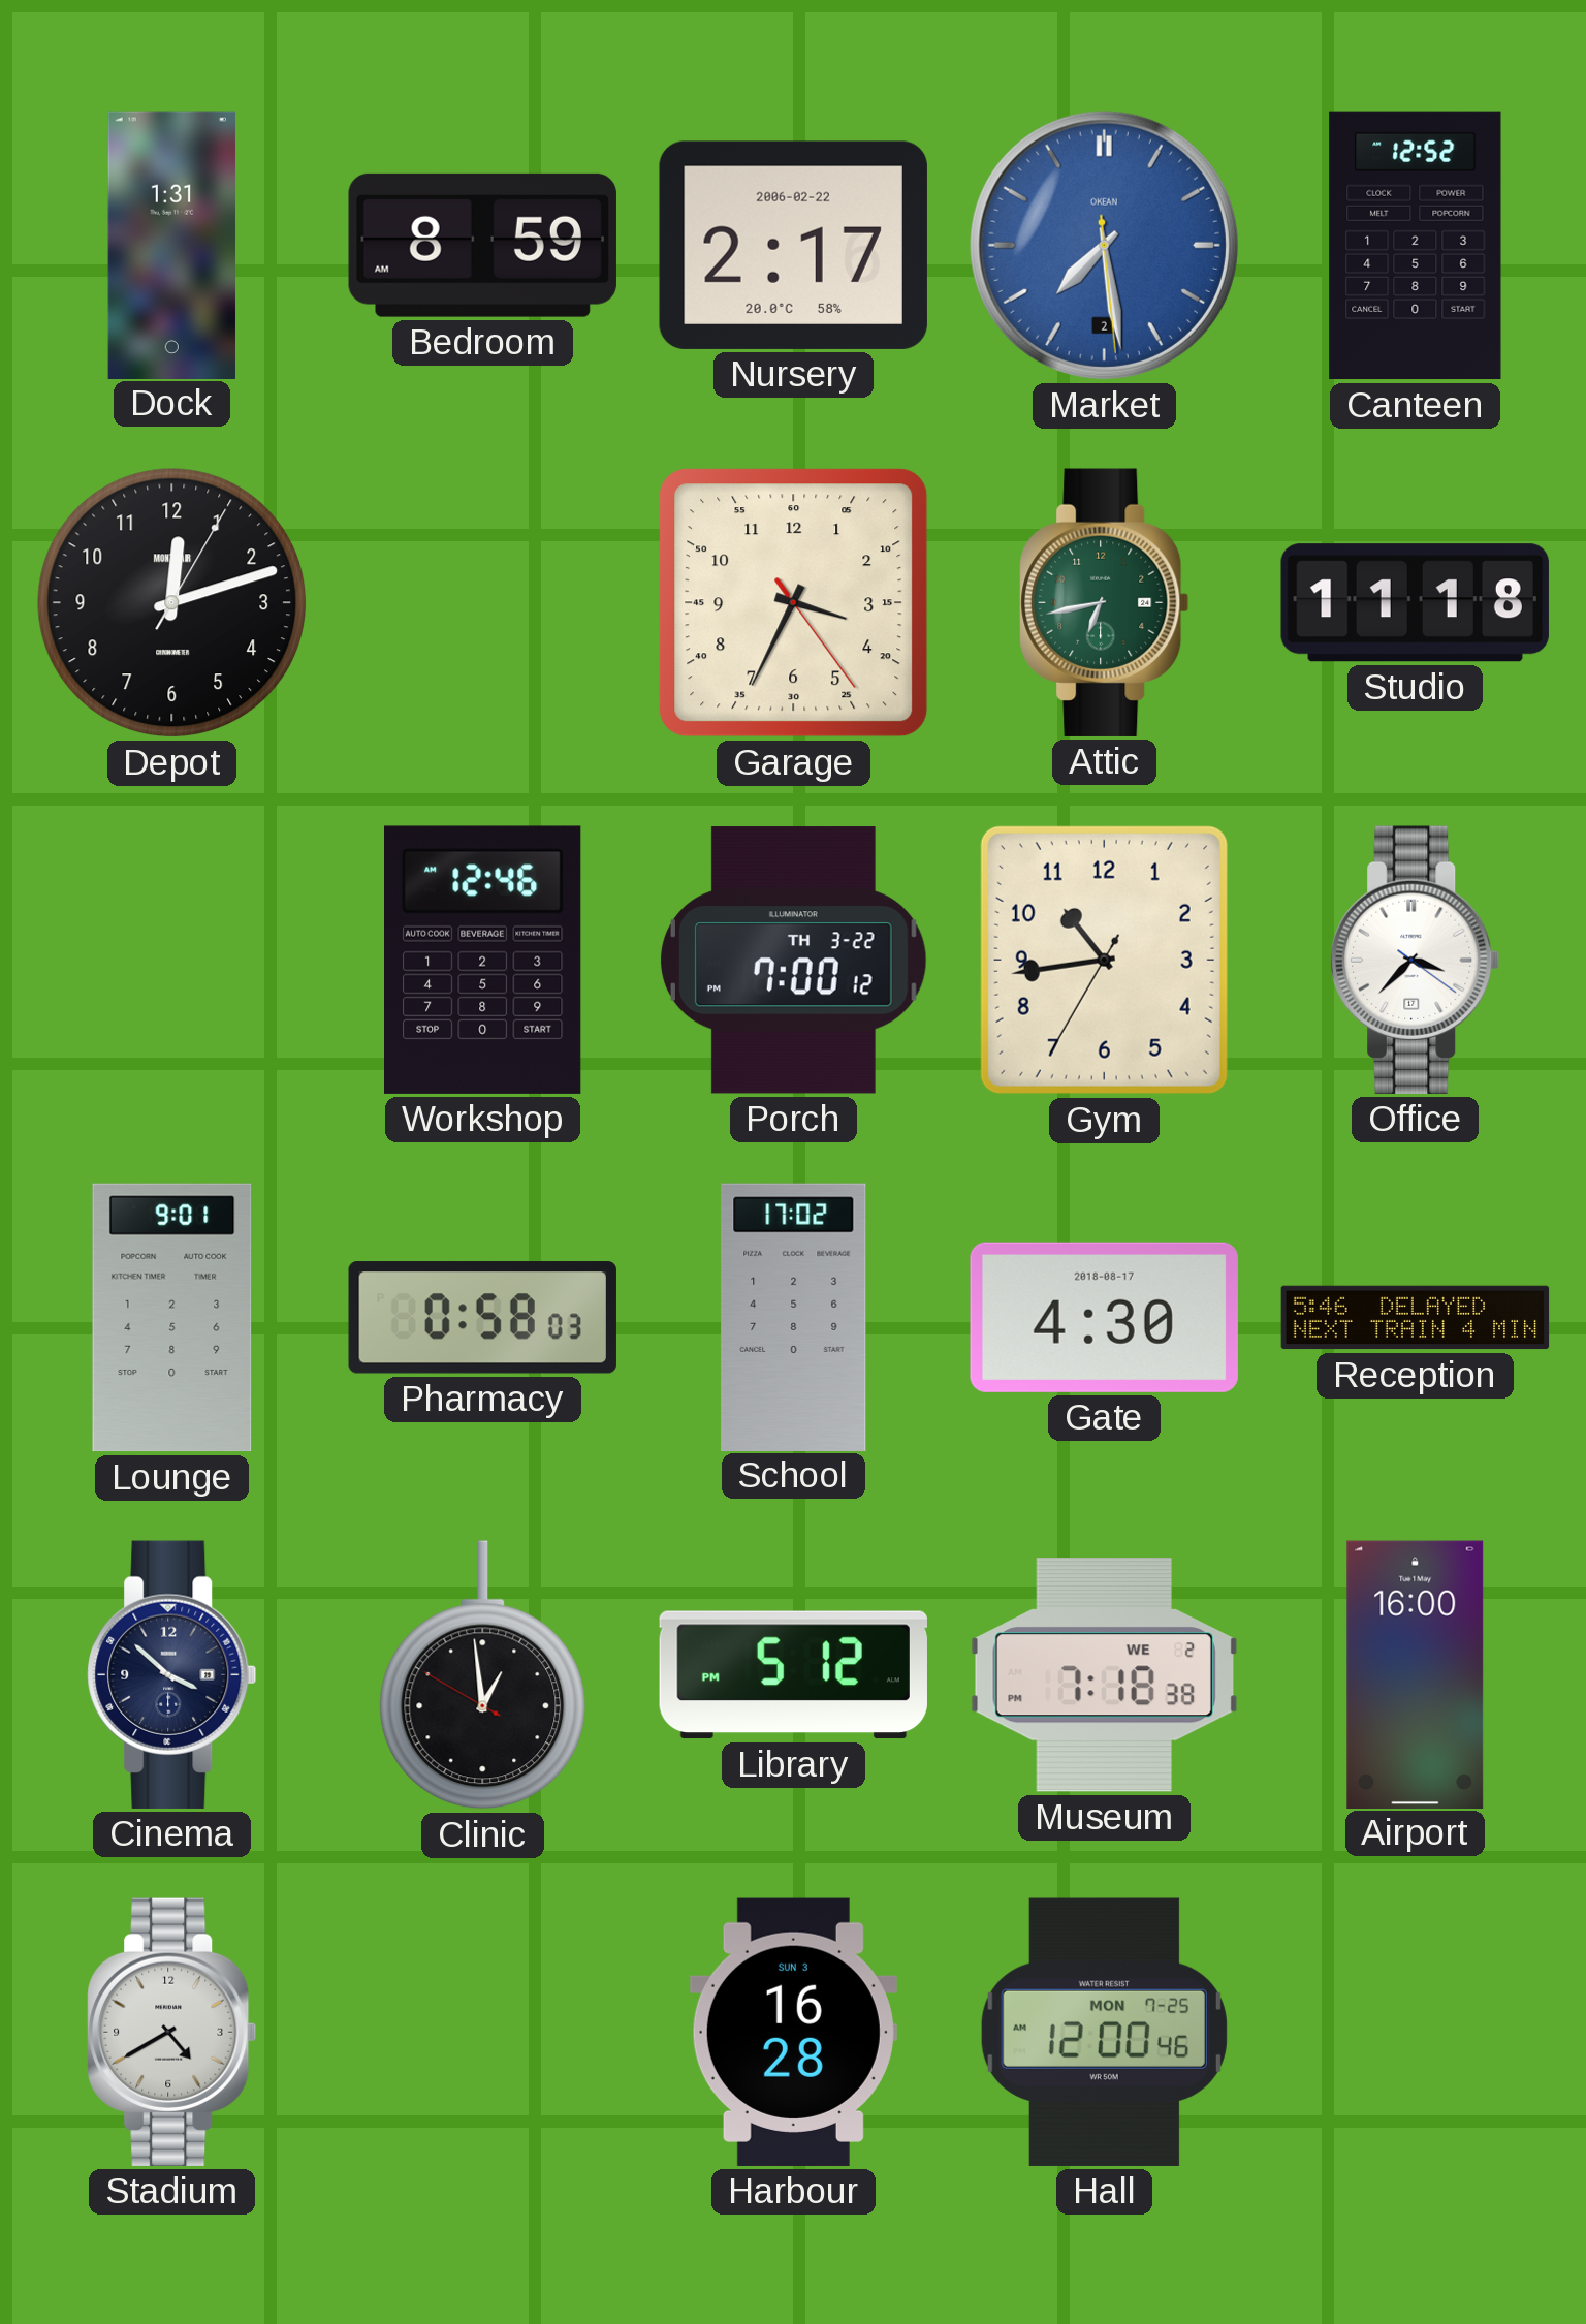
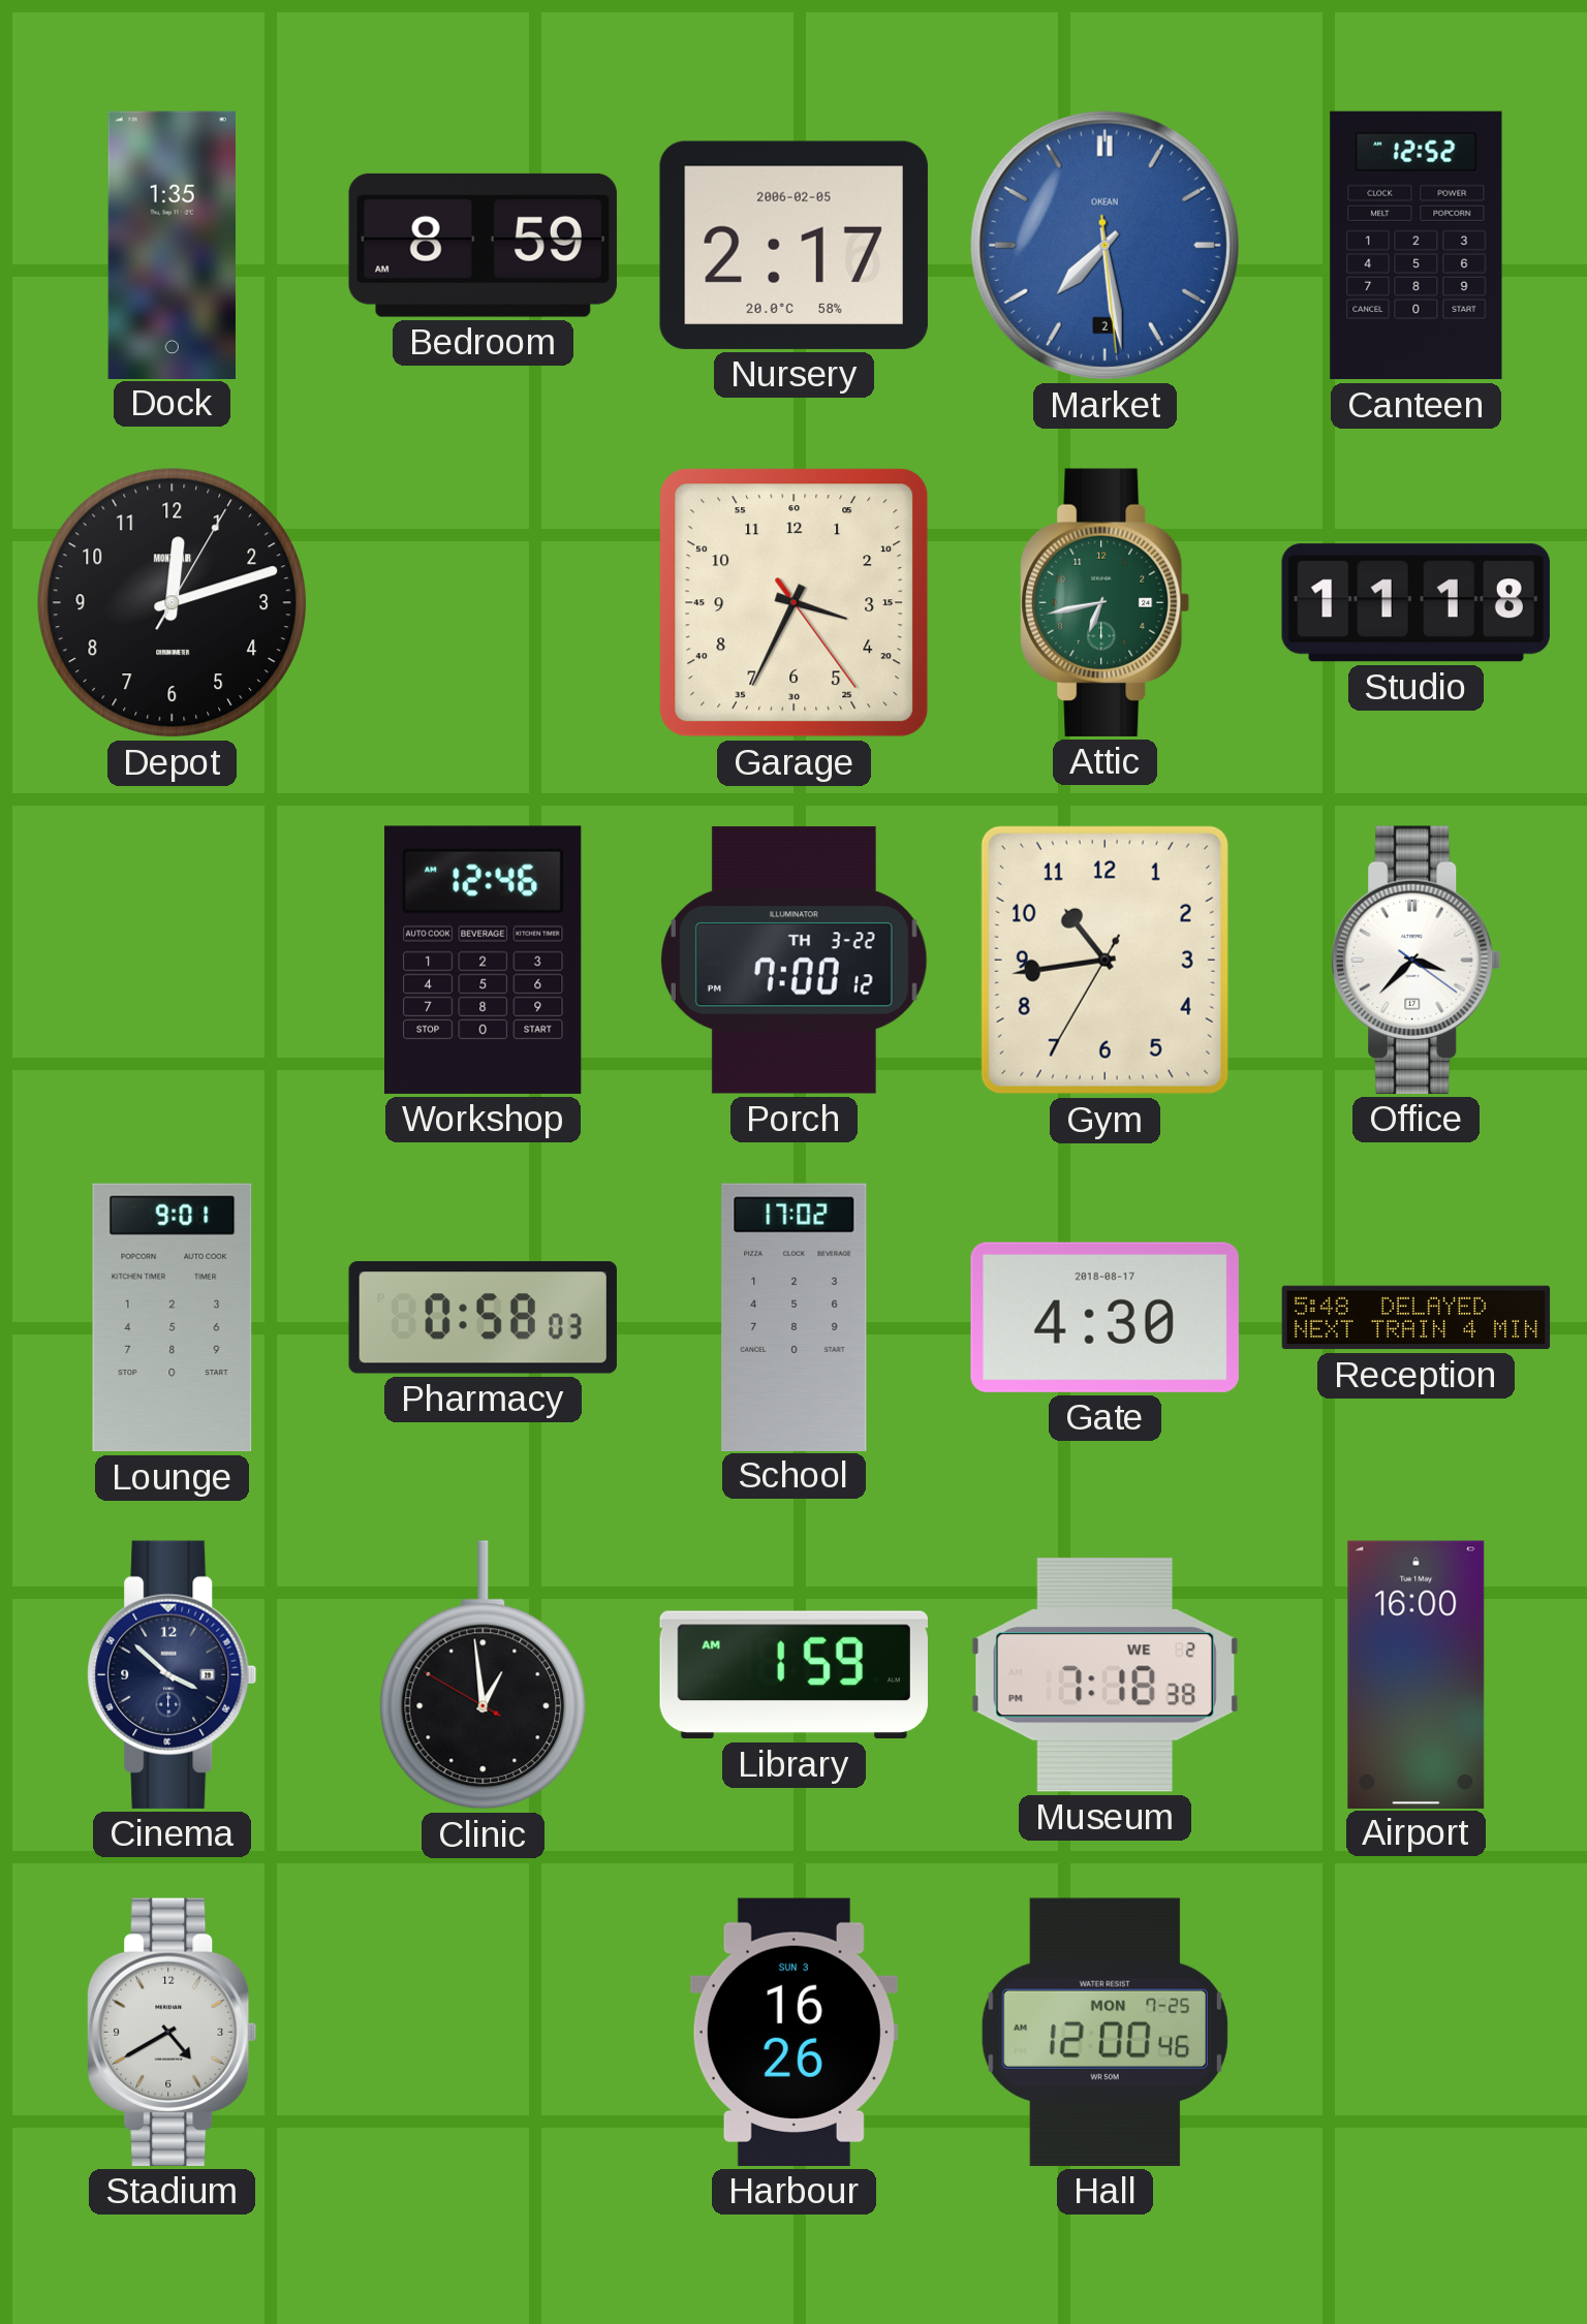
Dock: 1:31 -> 1:35
Nursery date: 2006-02-22 -> 2006-02-05
Reception: 5:46 -> 5:48
Library: 5:12 -> 1:59
Harbour: 16:28 -> 16:26
